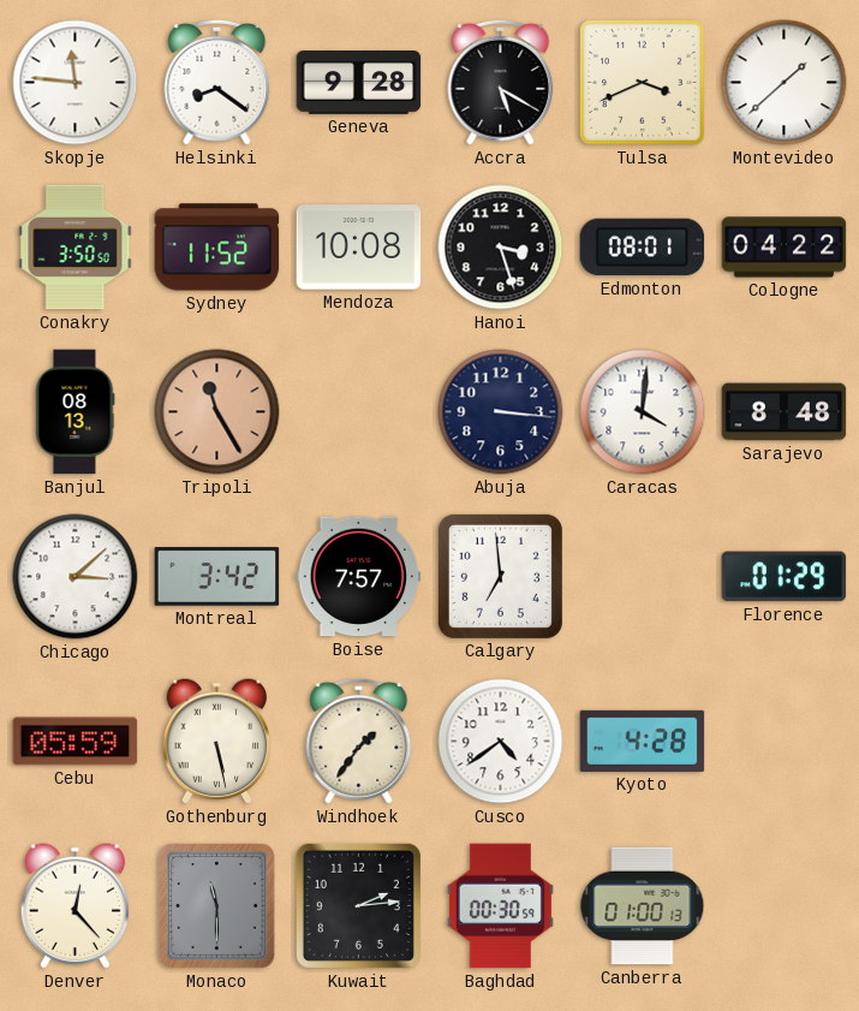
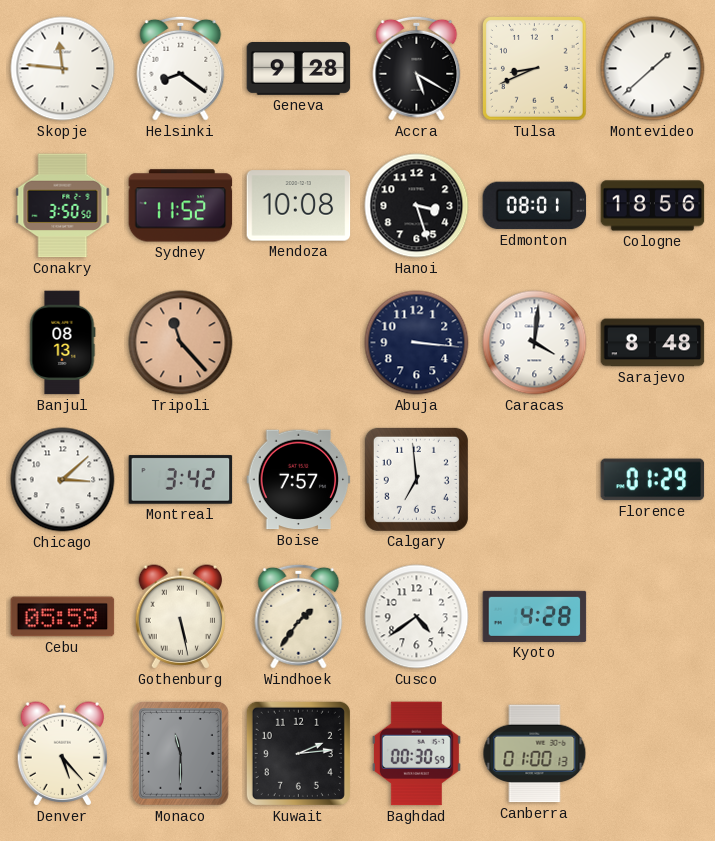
Tulsa: 3:41 -> 8:41
Cologne: 04:22 -> 18:56
Tripoli: 11:25 -> 11:23
Denver: 12:23 -> 5:23
